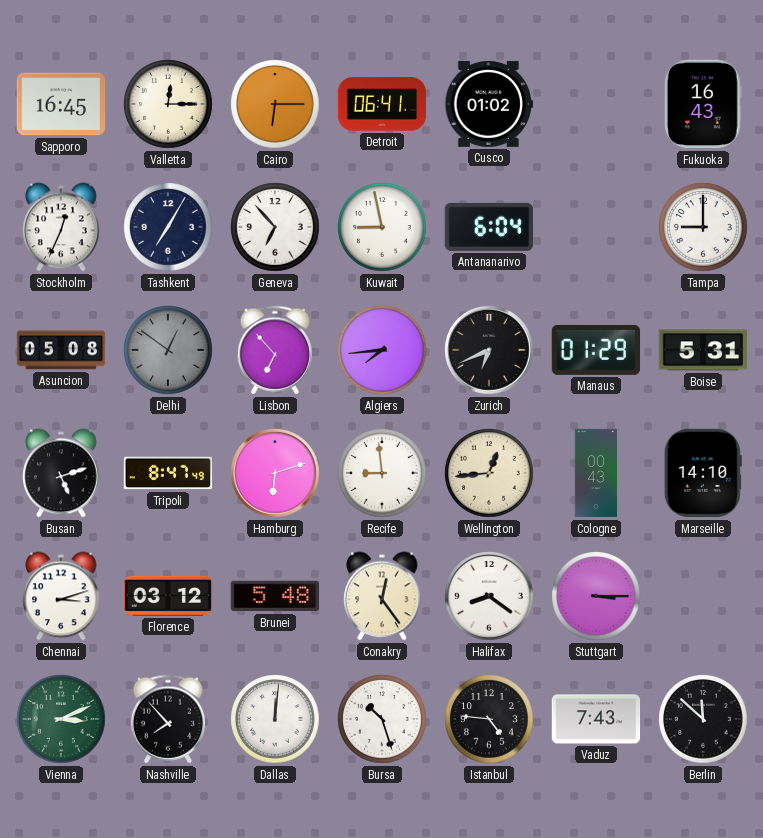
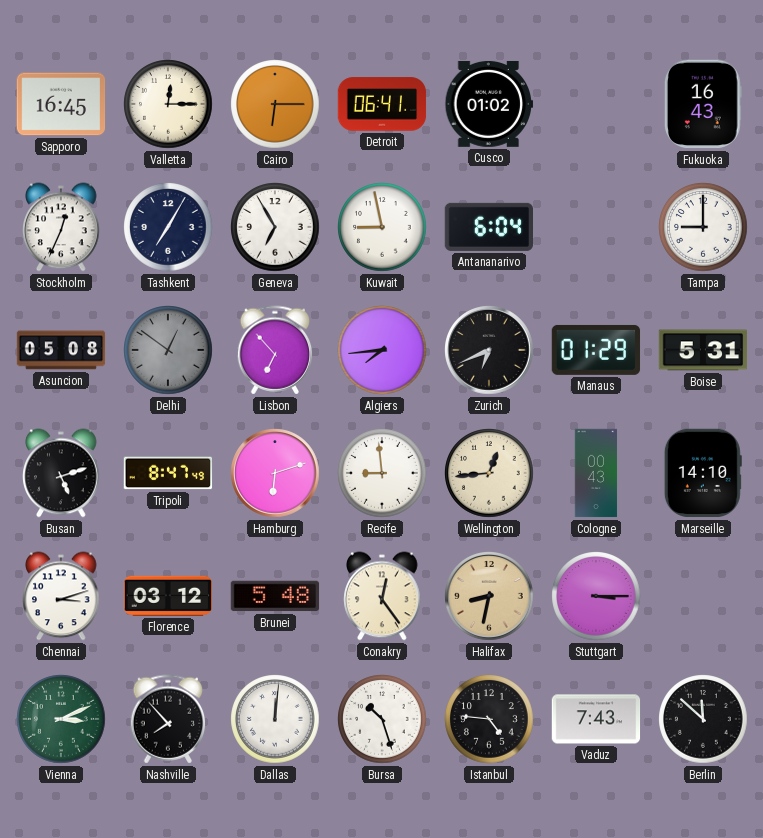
Geneva: 6:53 -> 6:55
Halifax: 8:21 -> 8:32
Halifax dial: white -> champagne
